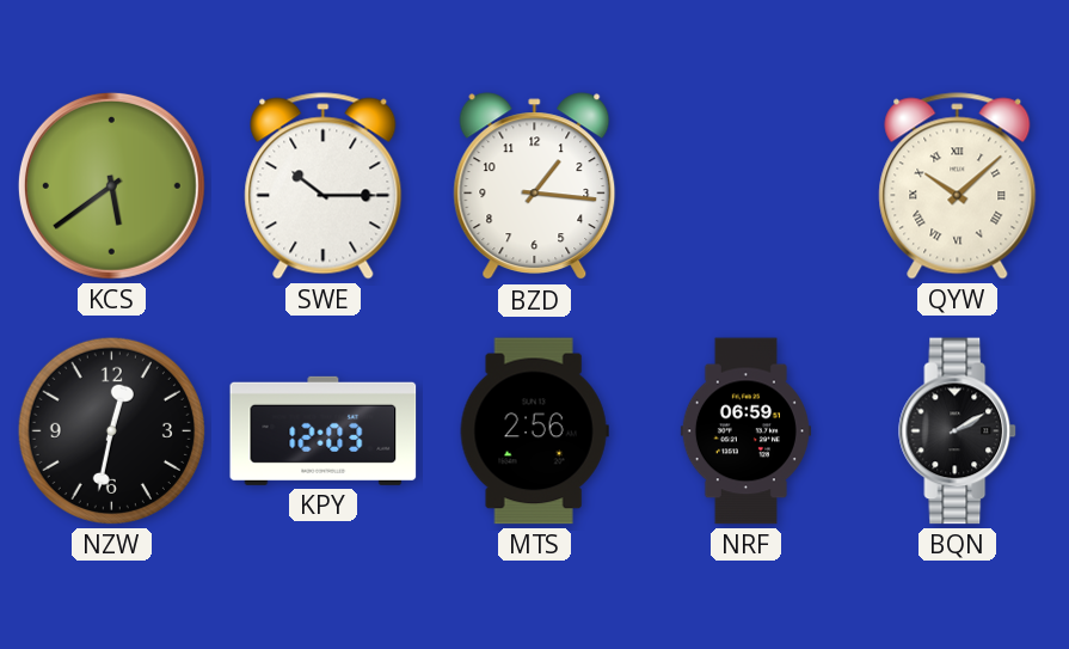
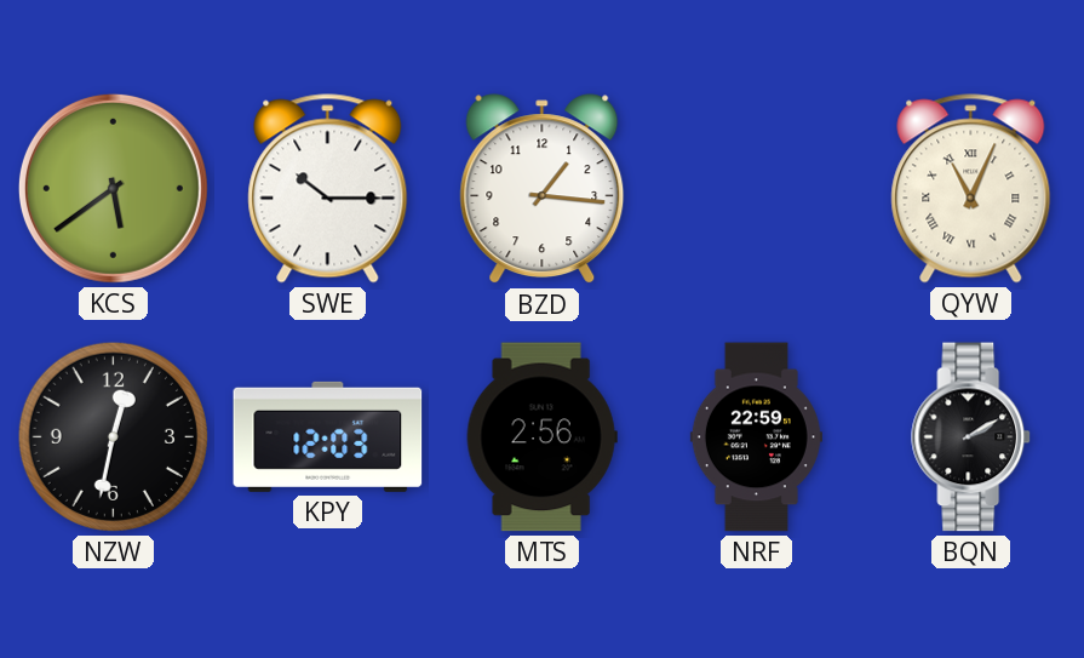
QYW: 10:08 -> 11:04
NRF: 06:59 -> 22:59
